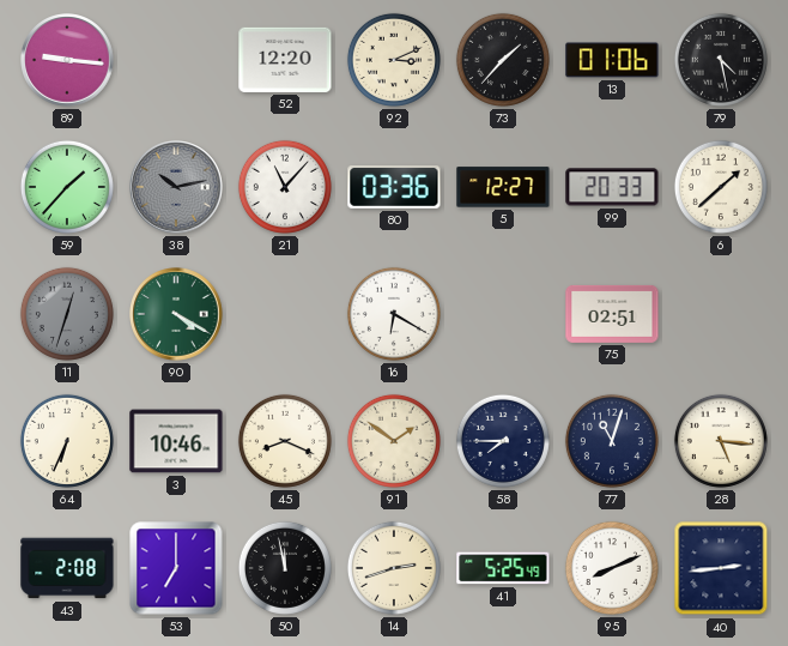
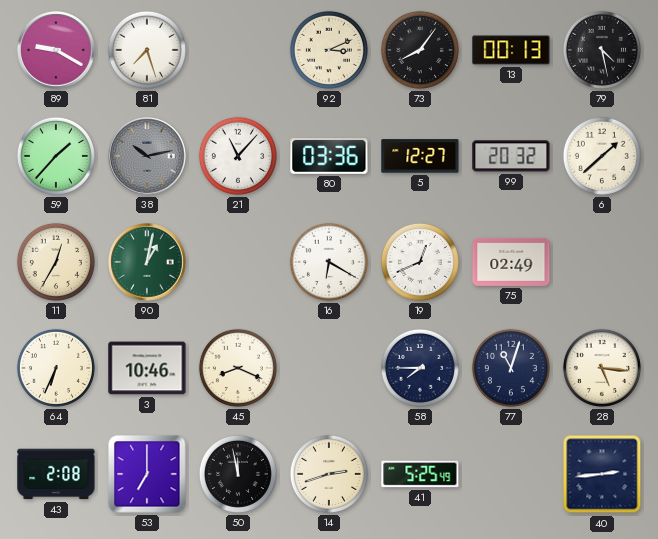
89: 9:16 -> 9:20
81: none -> 7:27
52: 12:20 -> none
73: 1:37 -> 8:06
13: 01:06 -> 00:13
99: 20:33 -> 20:32
11: 12:33 -> 12:35
11 dial: grey -> cream
90: 4:20 -> 1:02
19: none -> 12:41
75: 02:51 -> 02:49
91: 1:51 -> none
95: 8:11 -> none
